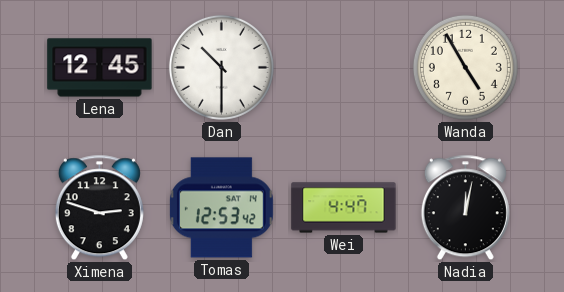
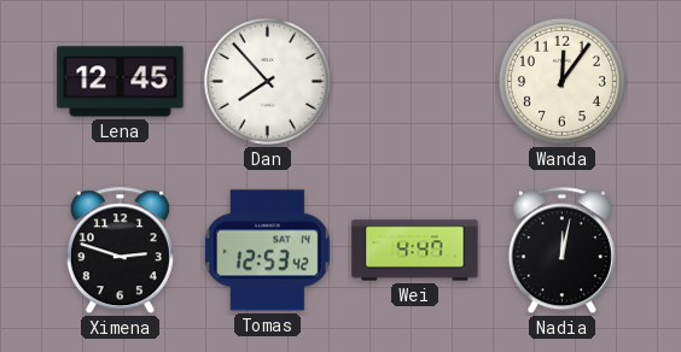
Dan: 10:30 -> 7:53
Wanda: 4:55 -> 12:06
